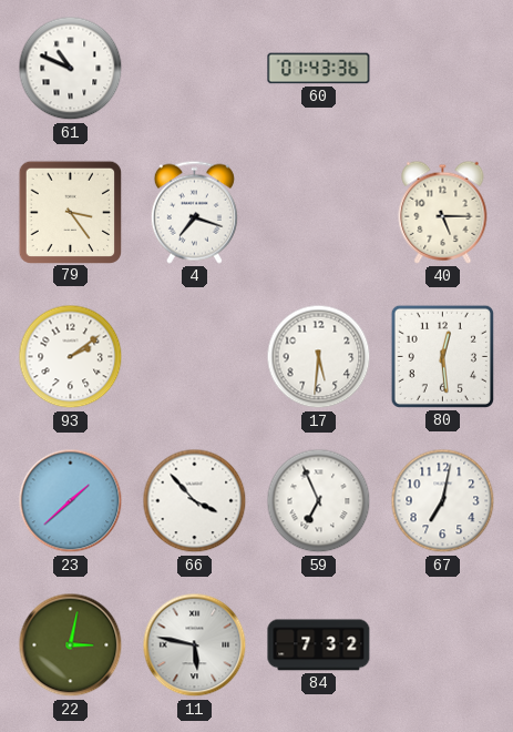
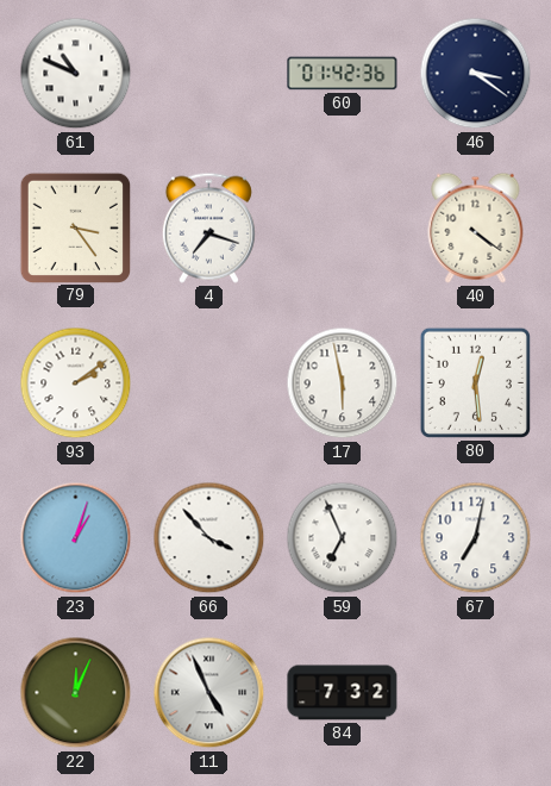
60: 01:43 -> 01:42
46: none -> 3:21
40: 5:15 -> 4:21
17: 5:31 -> 5:58
23: 1:38 -> 1:03
22: 3:02 -> 12:04
11: 5:47 -> 4:56
